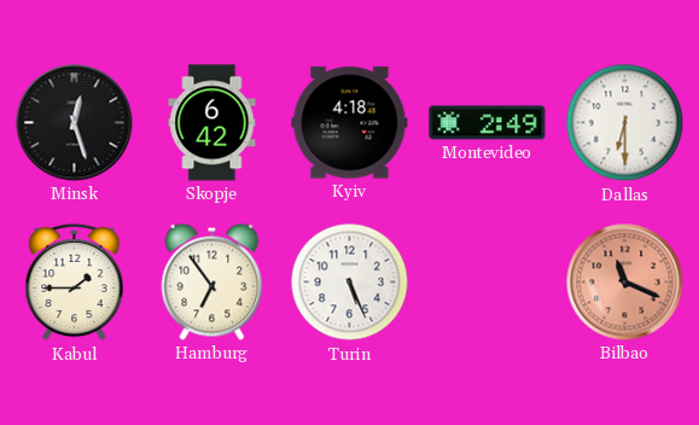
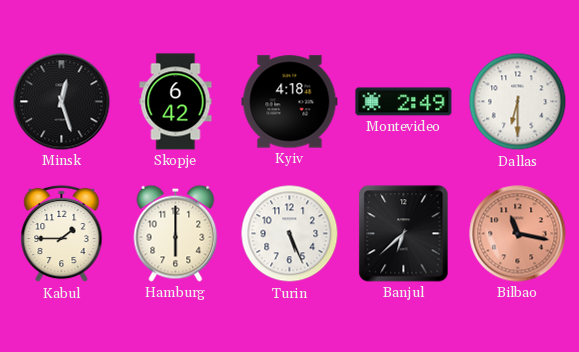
Hamburg: 6:54 -> 6:00
Banjul: none -> 6:38
Bilbao: 11:19 -> 11:17
